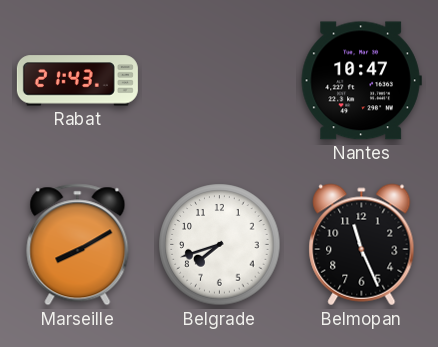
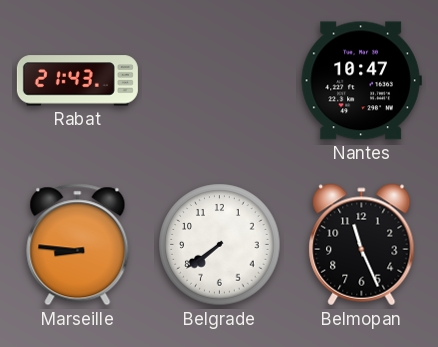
Marseille: 8:10 -> 8:46
Belgrade: 7:42 -> 7:39
